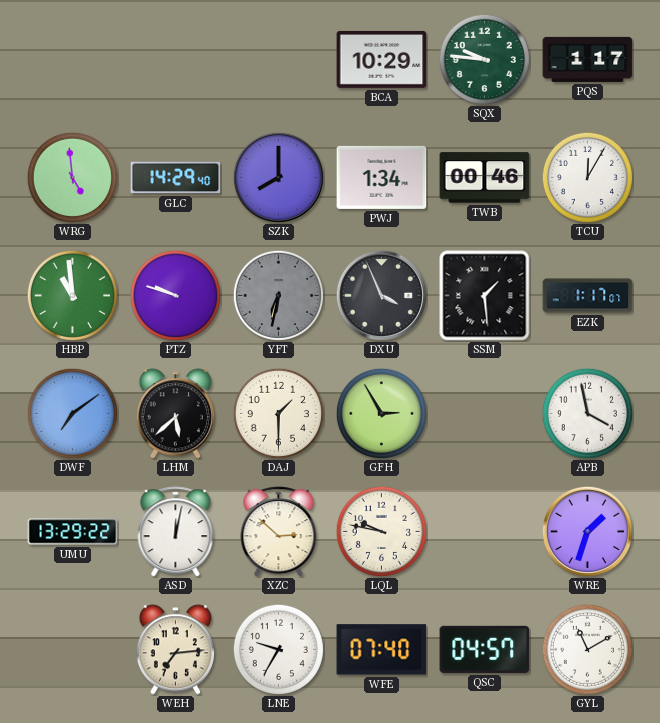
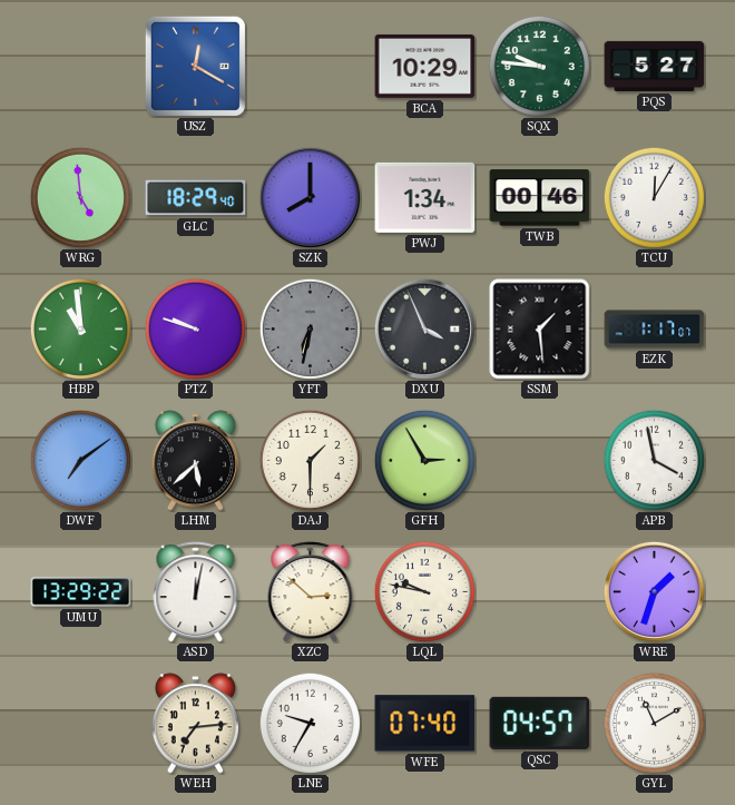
USZ: none -> 12:20
PQS: 1:17 -> 5:27
GLC: 14:29 -> 18:29
